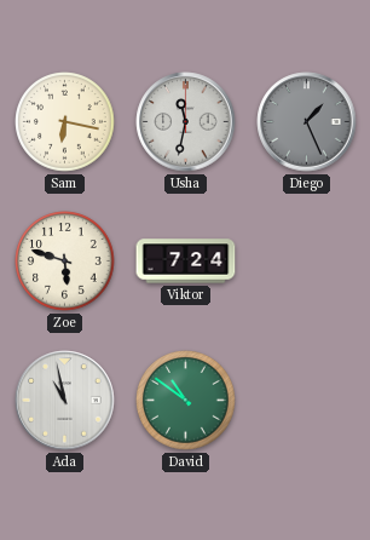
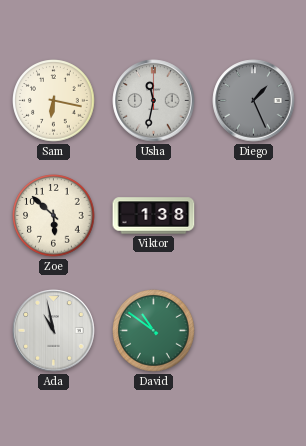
Zoe: 5:48 -> 5:52
Viktor: 7:24 -> 1:38
